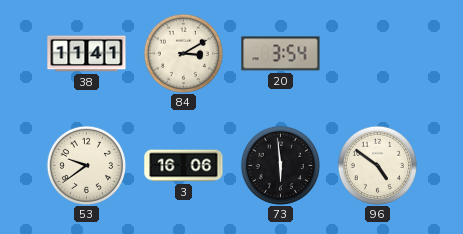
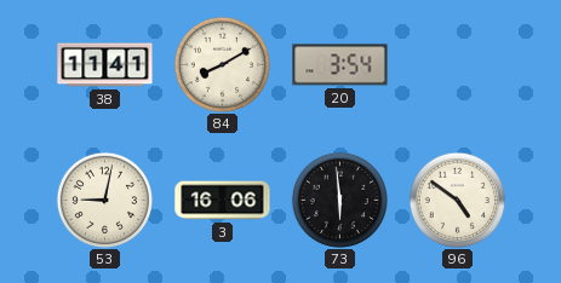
84: 3:10 -> 8:10
53: 9:39 -> 9:02
